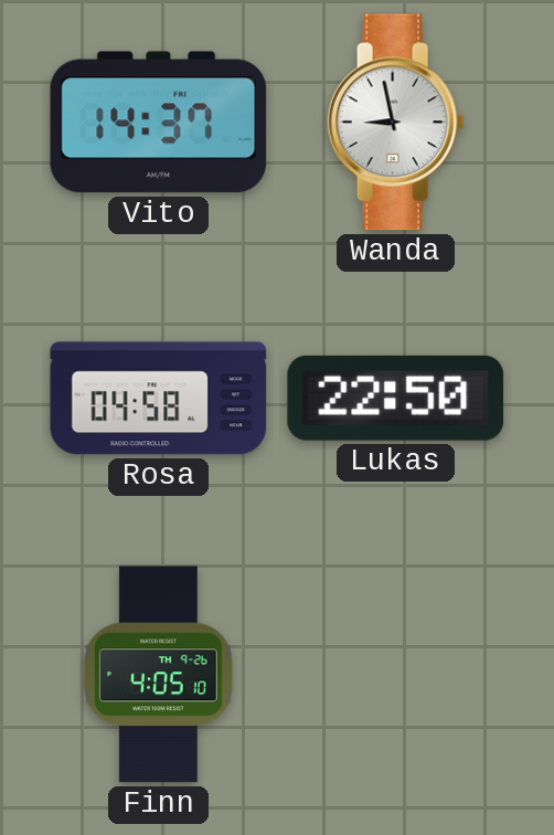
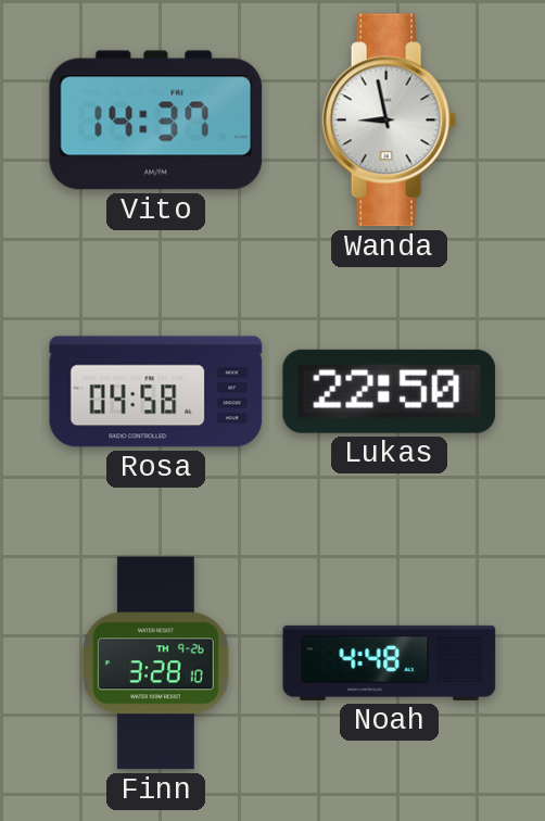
Finn: 4:05 -> 3:28
Noah: none -> 4:48
